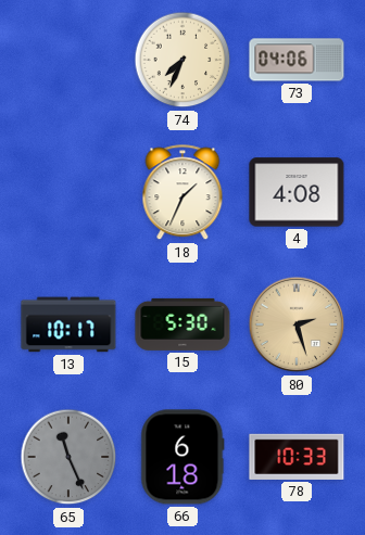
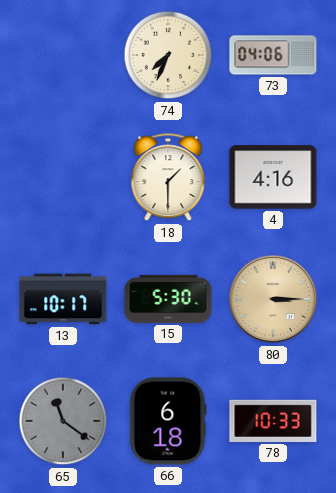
18: 1:34 -> 1:30
4: 4:08 -> 4:16
80: 2:27 -> 3:15
65: 11:26 -> 11:21
